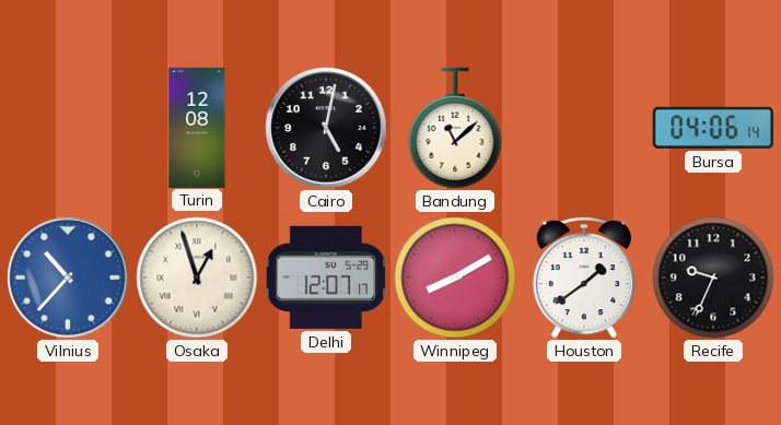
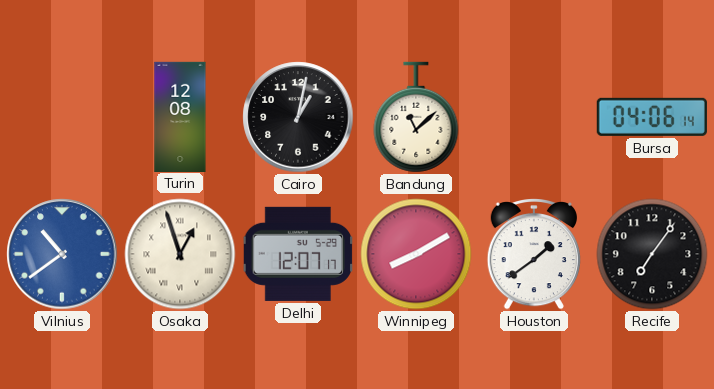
Cairo: 5:02 -> 1:02
Vilnius: 10:37 -> 10:39
Recife: 9:34 -> 7:06
